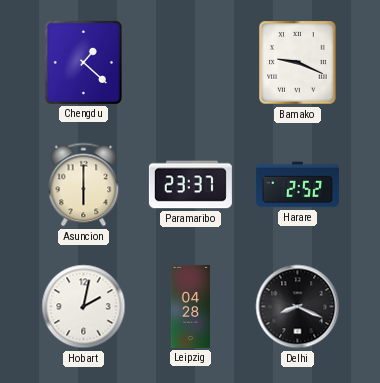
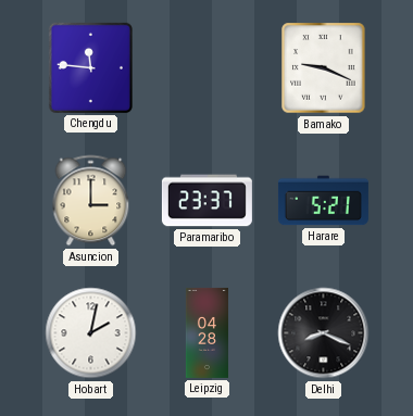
Chengdu: 1:22 -> 11:46
Asuncion: 6:00 -> 3:00
Harare: 2:52 -> 5:21
